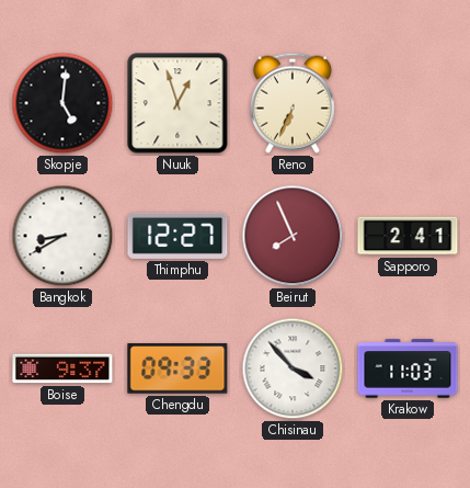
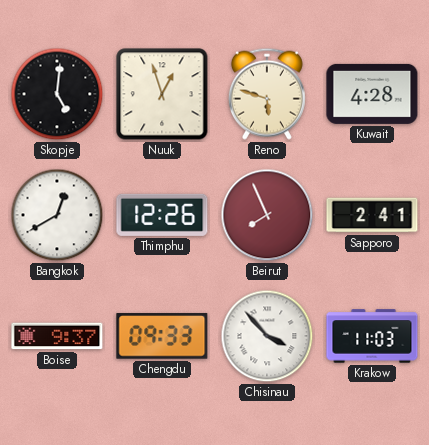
Reno: 6:34 -> 5:48
Kuwait: none -> 4:28
Bangkok: 8:40 -> 12:40
Thimphu: 12:27 -> 12:26
